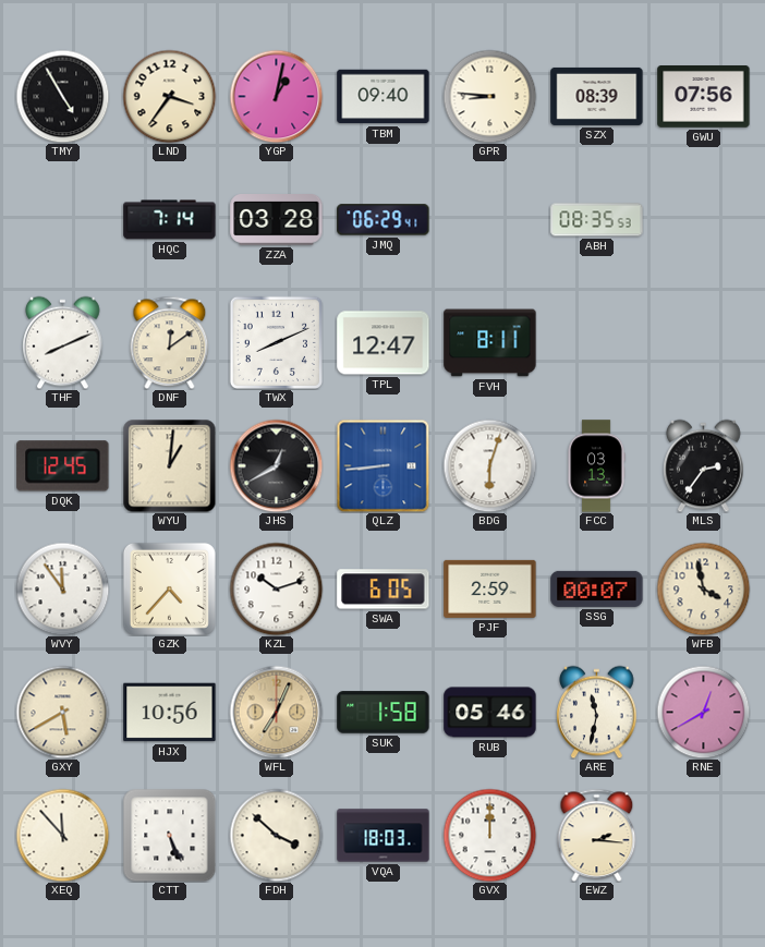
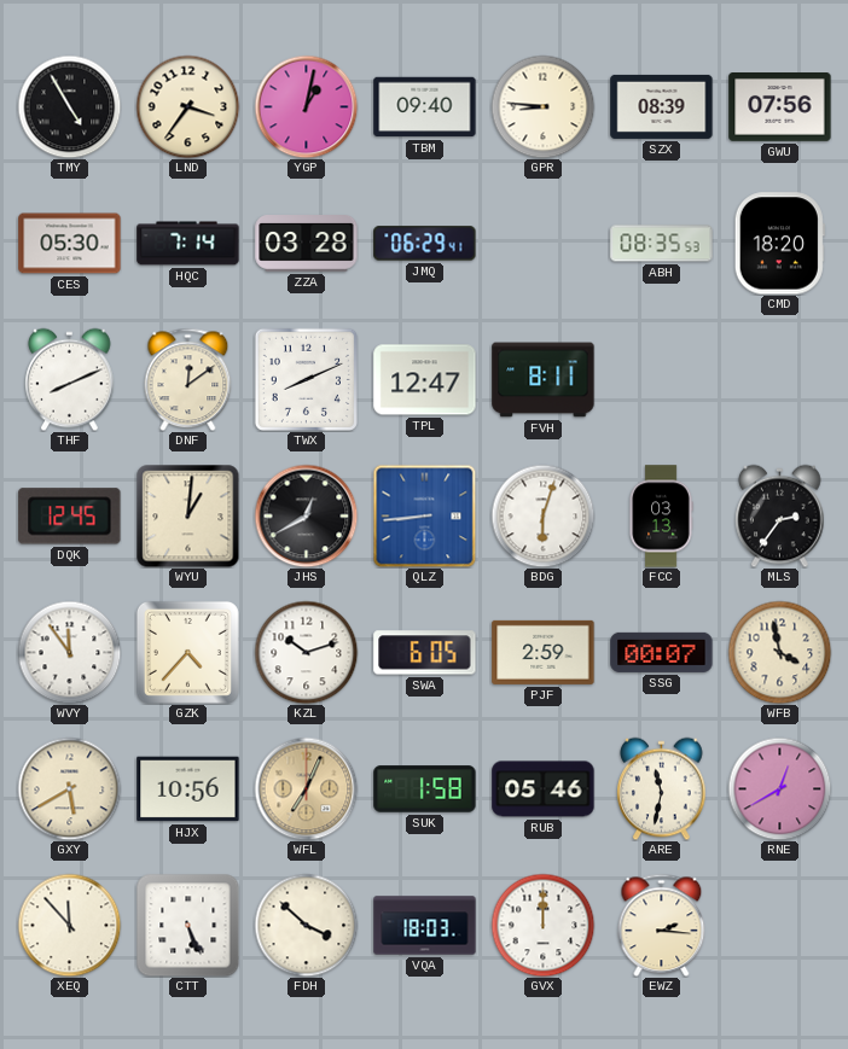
CES: none -> 05:30
CMD: none -> 18:20
